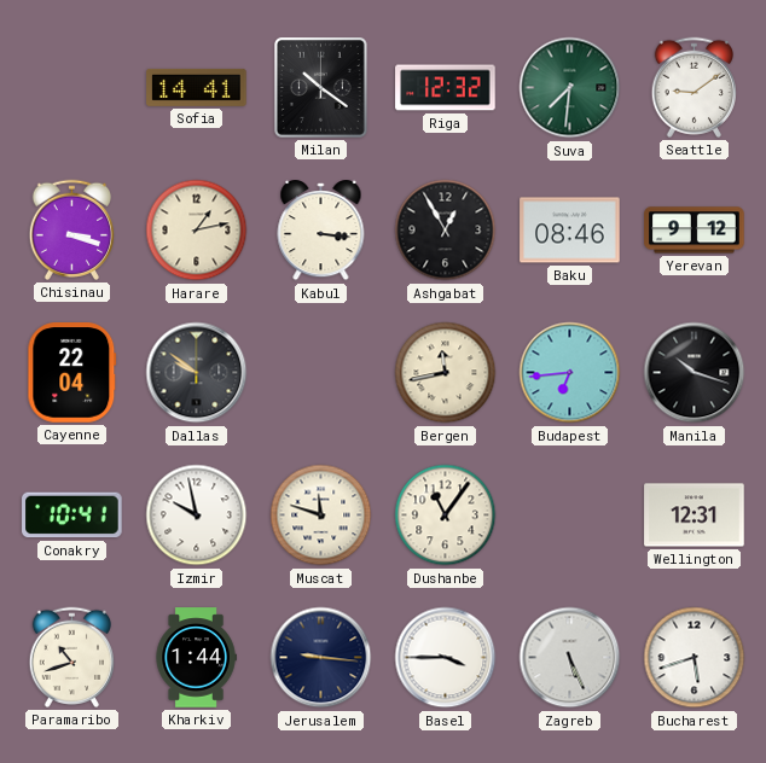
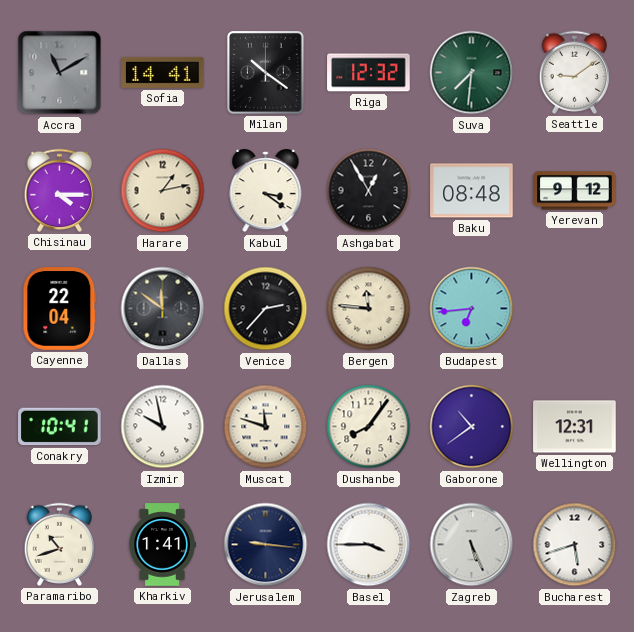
Accra: none -> 11:10
Chisinau: 3:18 -> 4:15
Kabul: 3:16 -> 3:21
Baku: 08:46 -> 08:48
Dallas: 9:51 -> 11:51
Venice: none -> 2:37
Bergen: 11:43 -> 11:46
Manila: 10:18 -> none
Dushanbe: 11:06 -> 8:06
Gaborone: none -> 10:39
Kharkiv: 1:44 -> 1:41
